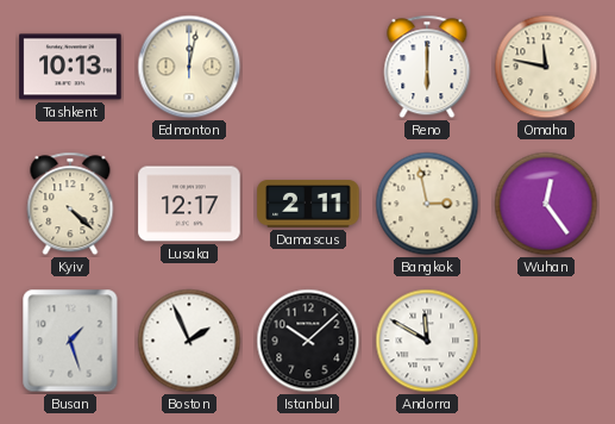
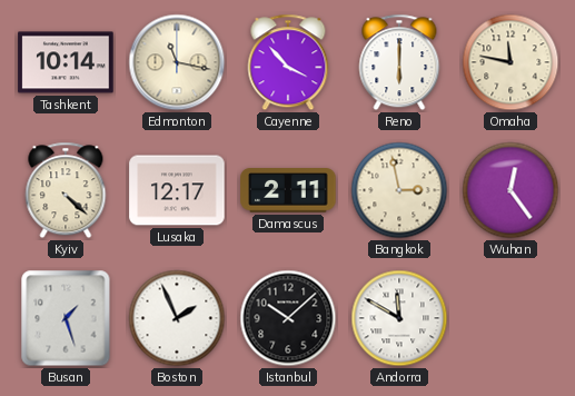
Tashkent: 10:13 -> 10:14
Edmonton: 12:02 -> 11:17
Cayenne: none -> 3:53
